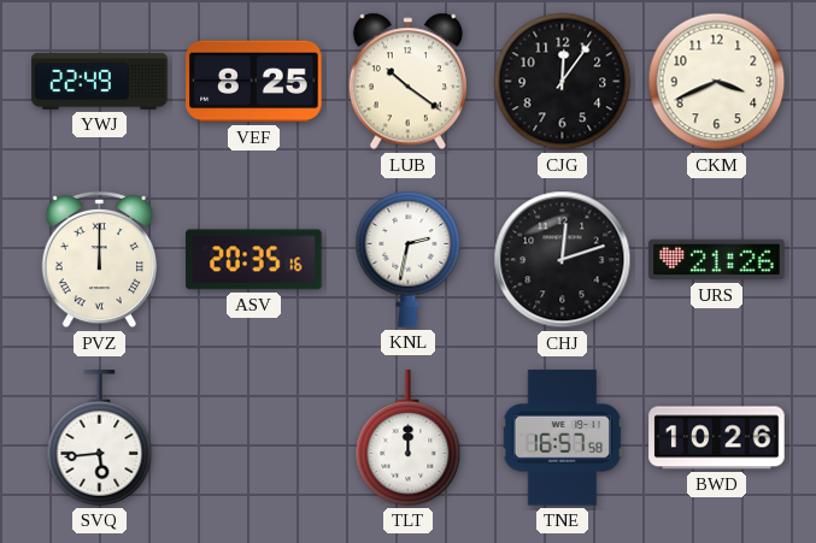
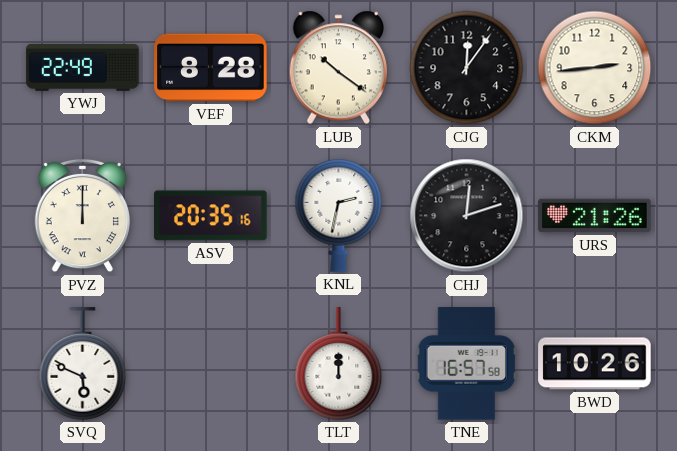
VEF: 8:25 -> 8:28
CKM: 3:41 -> 2:44
SVQ: 5:44 -> 5:49
